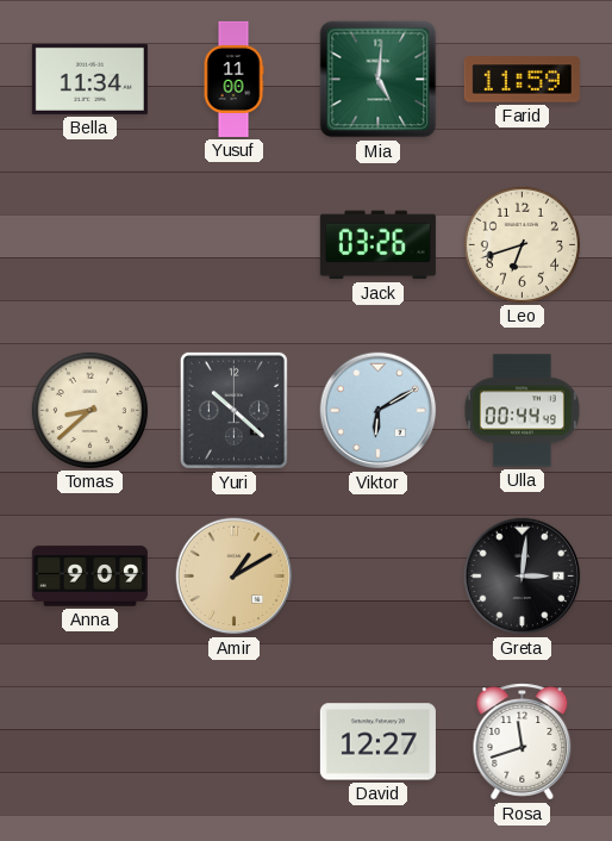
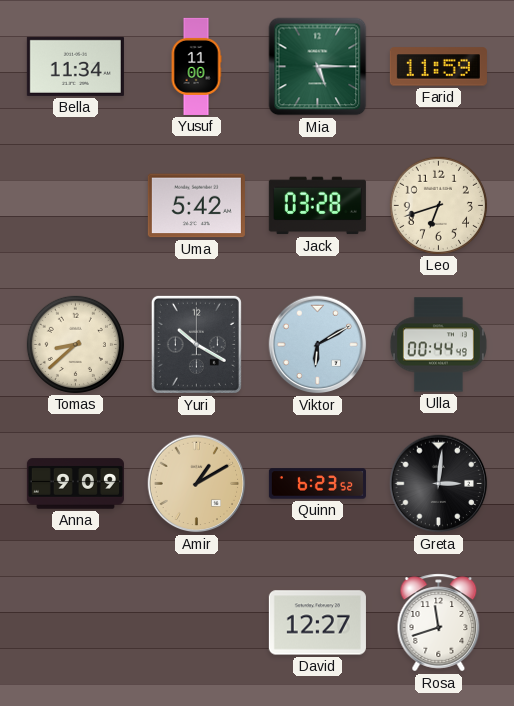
Mia: 5:01 -> 5:15
Uma: none -> 5:42
Jack: 03:26 -> 03:28
Yuri: 10:22 -> 10:20
Quinn: none -> 6:23
